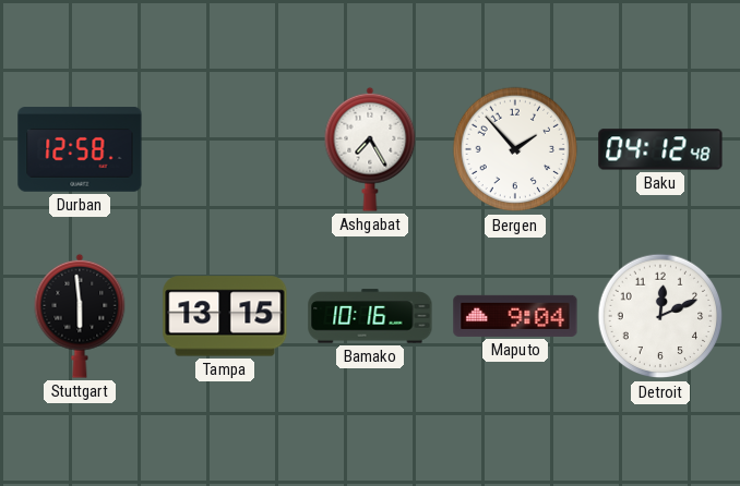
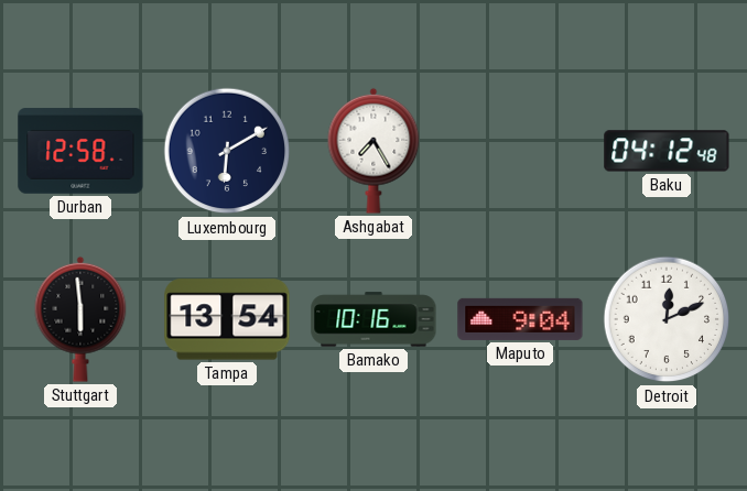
Luxembourg: none -> 6:10
Bergen: 1:53 -> none
Tampa: 13:15 -> 13:54
